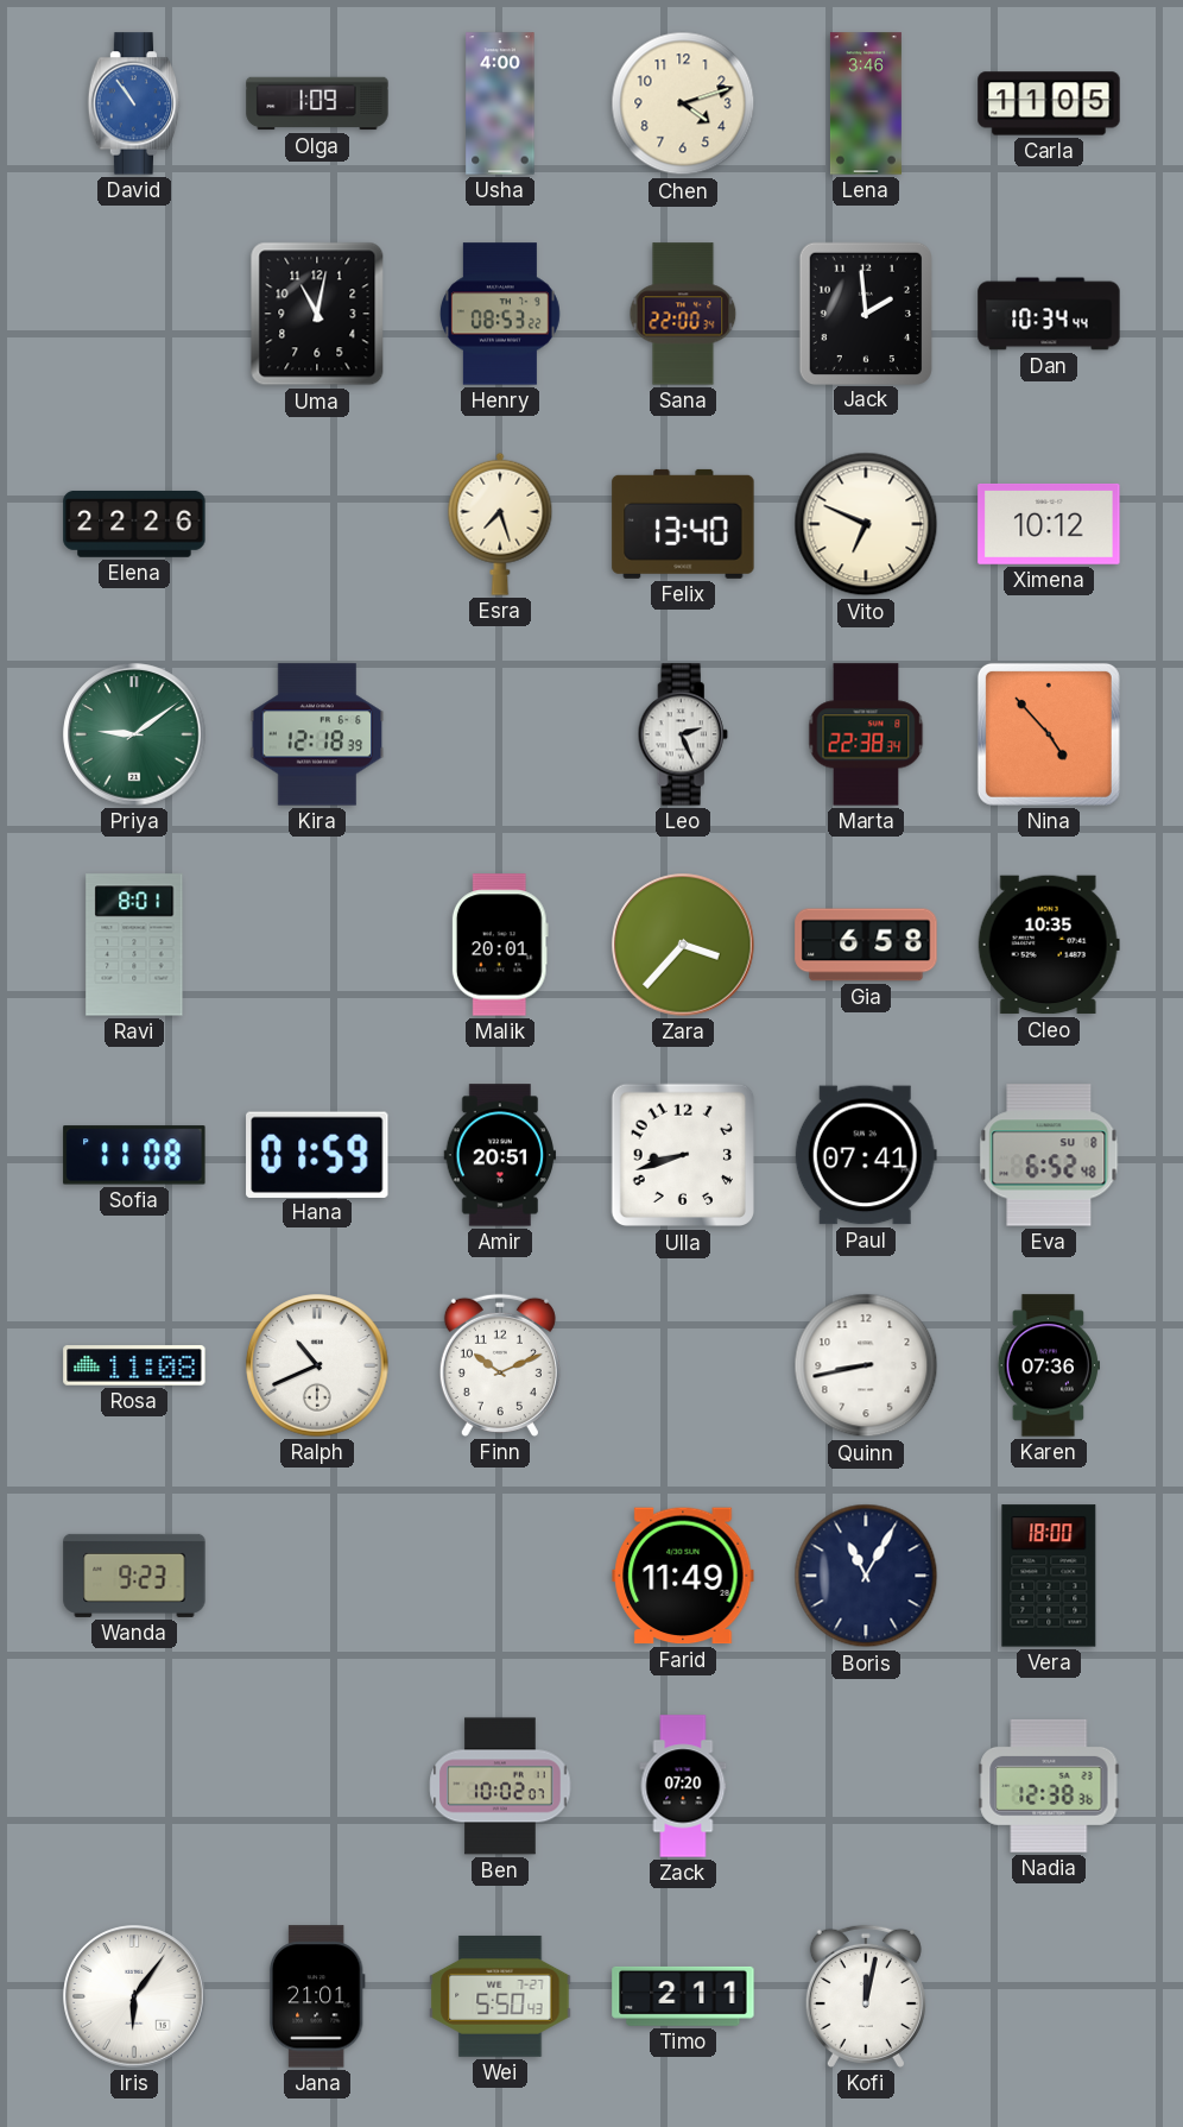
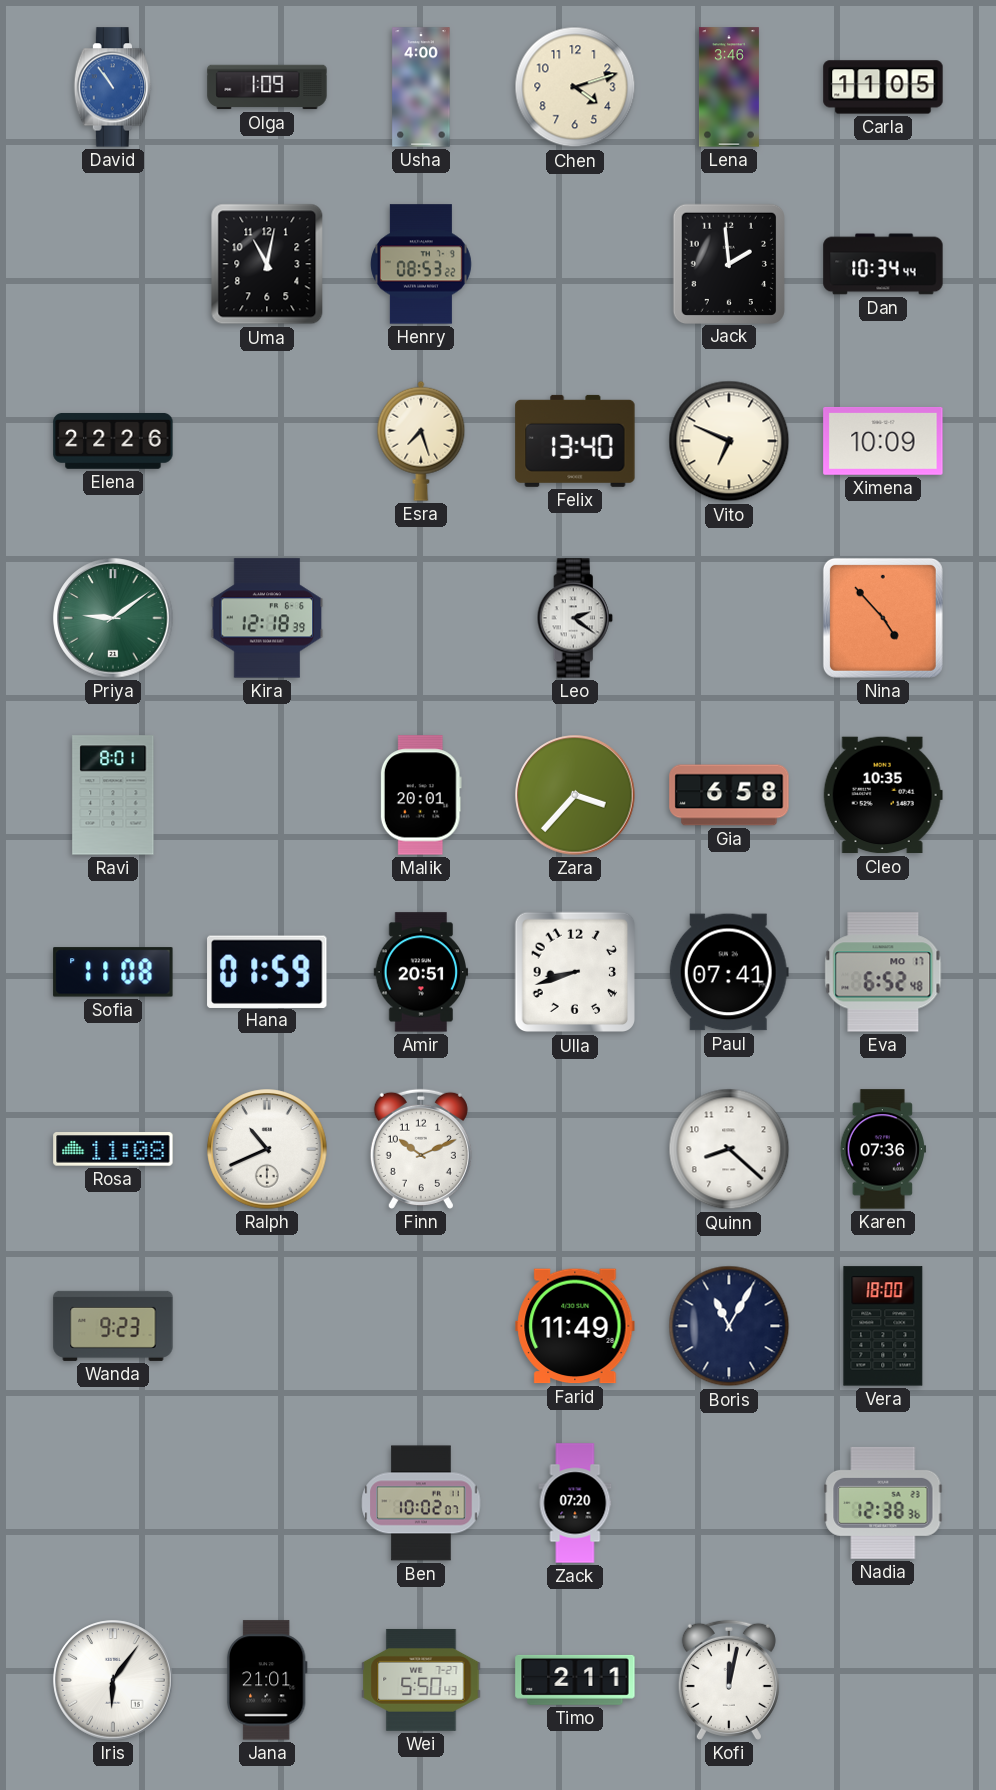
Sana: 22:00 -> none
Ximena: 10:12 -> 10:09
Leo: 2:26 -> 2:21
Marta: 22:38 -> none
Eva date: SU 8 -> MO 17
Quinn: 8:43 -> 8:22
